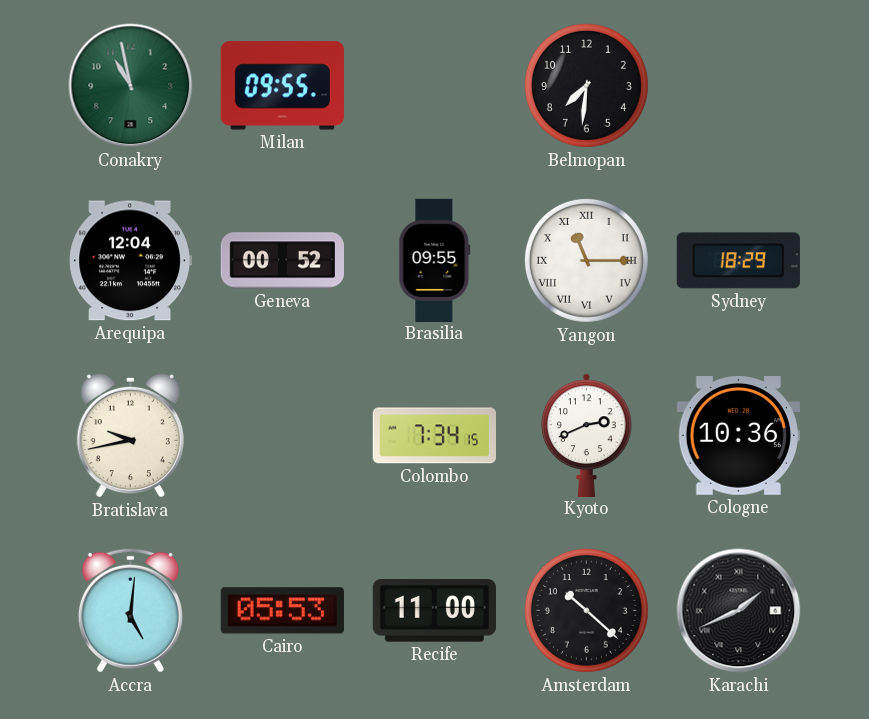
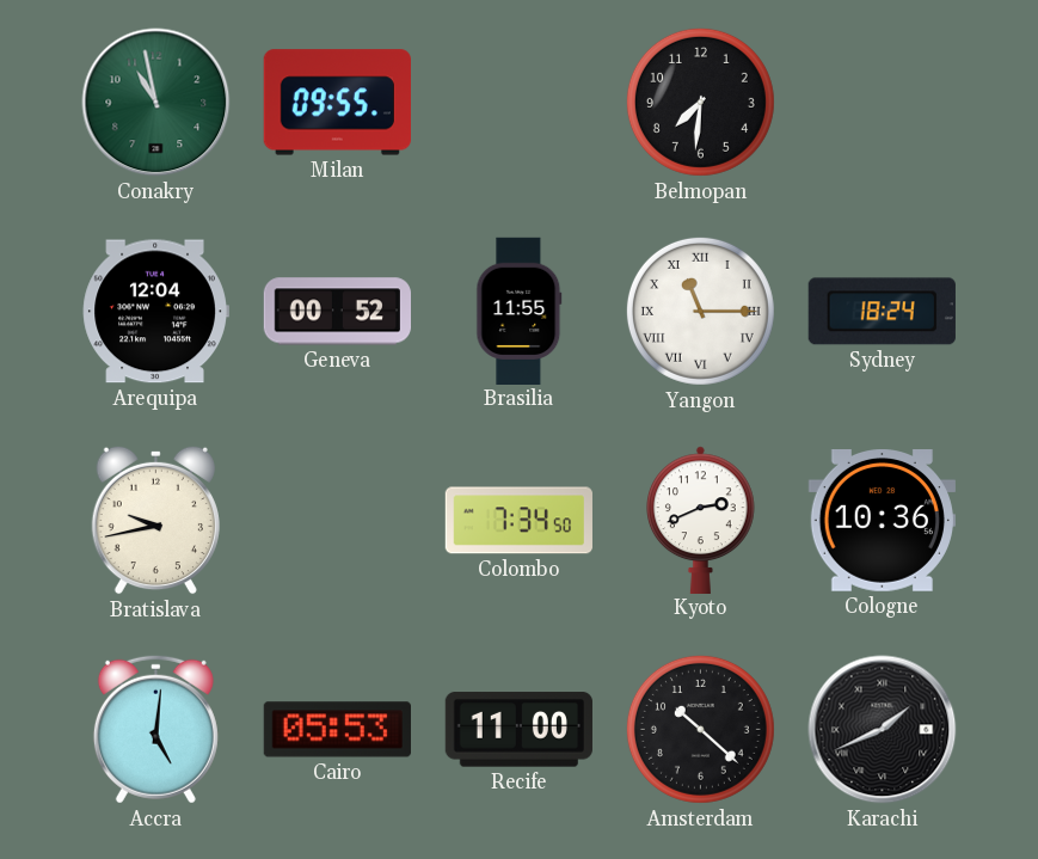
Brasilia: 09:55 -> 11:55
Sydney: 18:29 -> 18:24
Colombo: 7:34:15 -> 7:34:50
